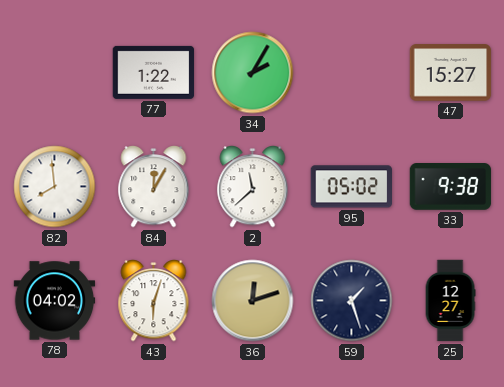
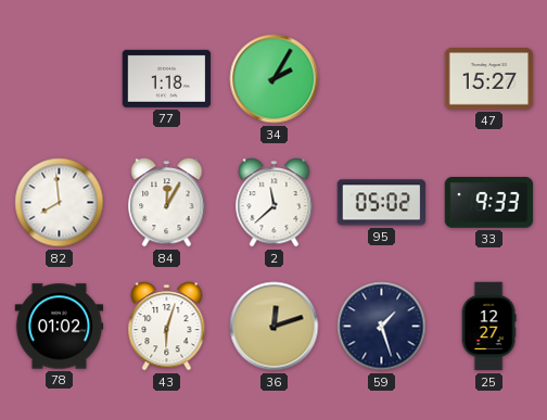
77: 1:22 -> 1:18
33: 9:38 -> 9:33
78: 04:02 -> 01:02
